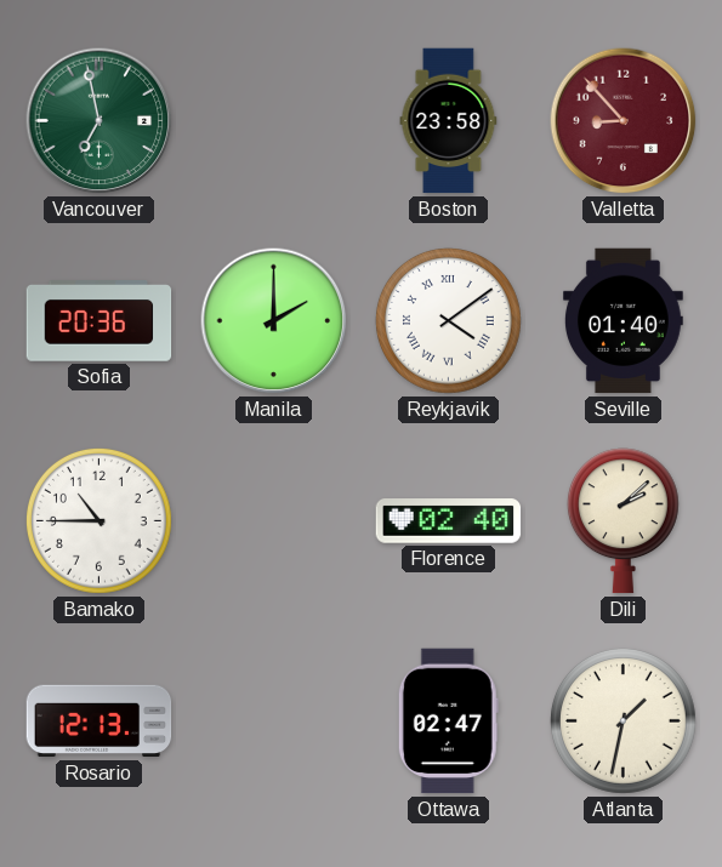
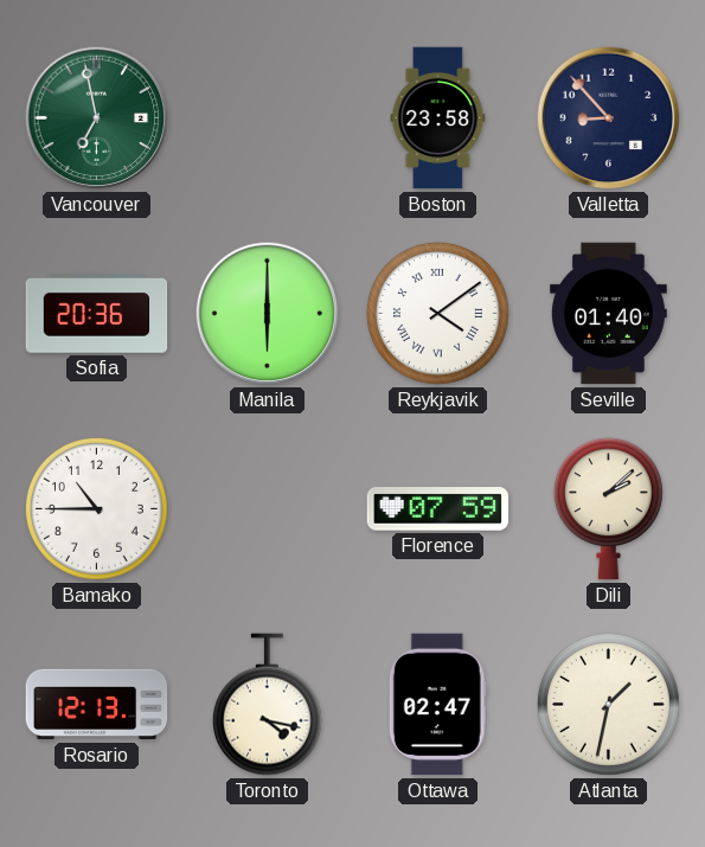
Valletta dial: burgundy -> navy
Manila: 2:00 -> 6:00
Florence: 02:40 -> 07:59
Toronto: none -> 4:17
